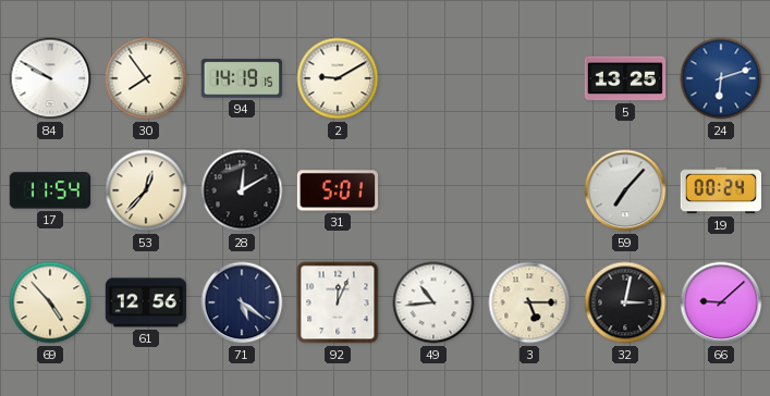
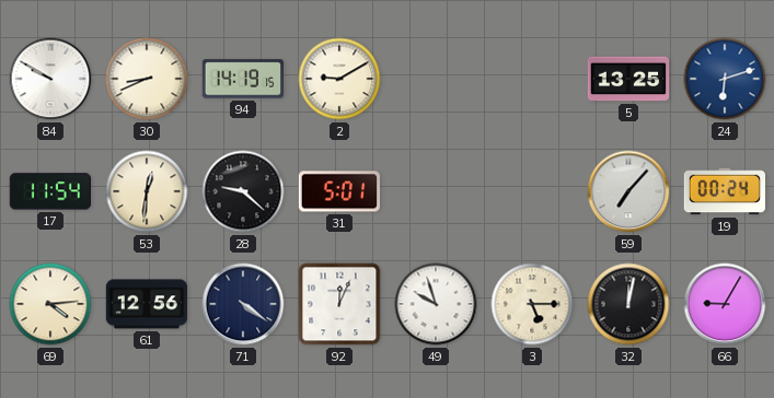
30: 7:54 -> 8:41
53: 12:37 -> 12:31
28: 12:10 -> 9:22
69: 4:53 -> 4:14
71: 5:21 -> 4:21
49: 10:44 -> 9:57
32: 3:02 -> 12:02
66: 9:08 -> 9:05
